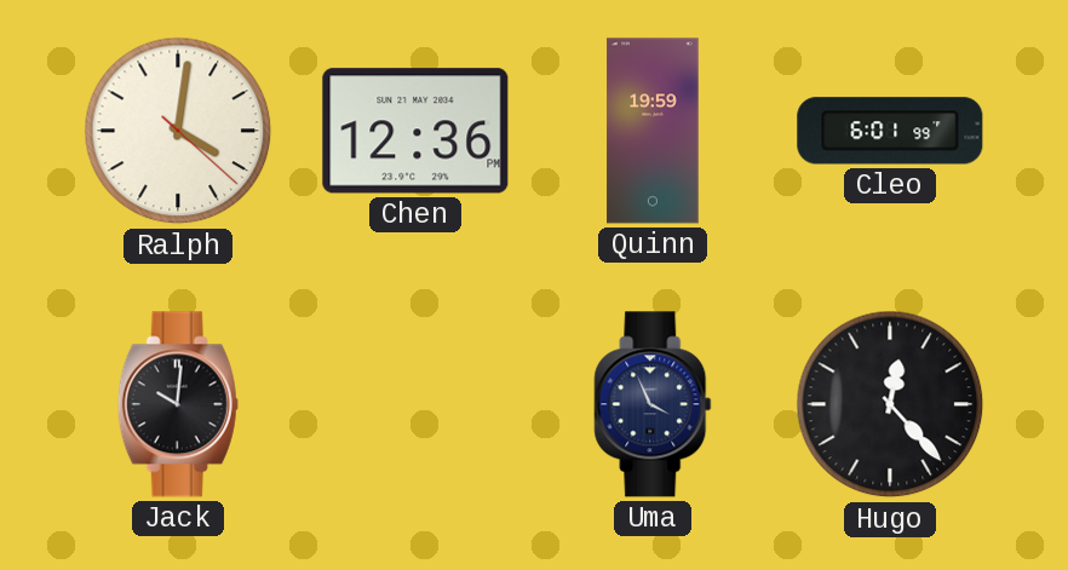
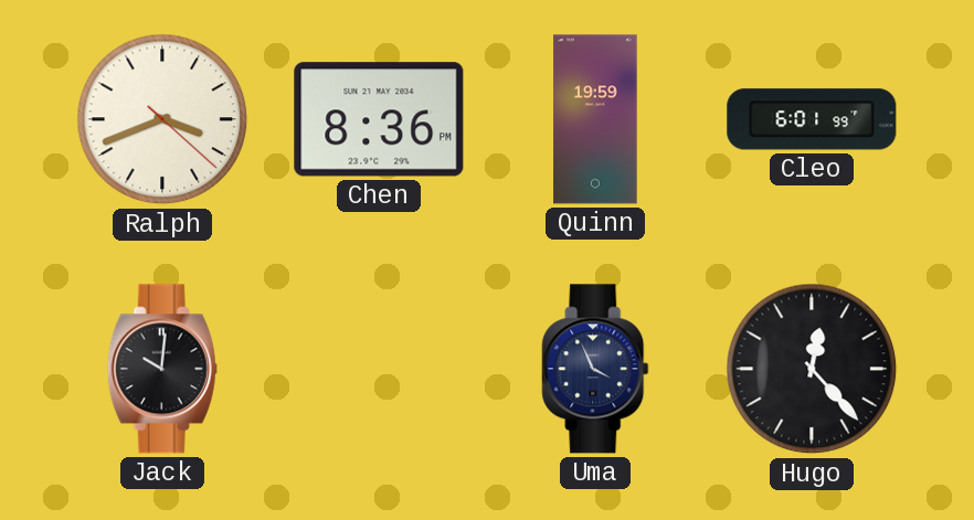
Ralph: 4:01 -> 3:41
Chen: 12:36 -> 8:36
